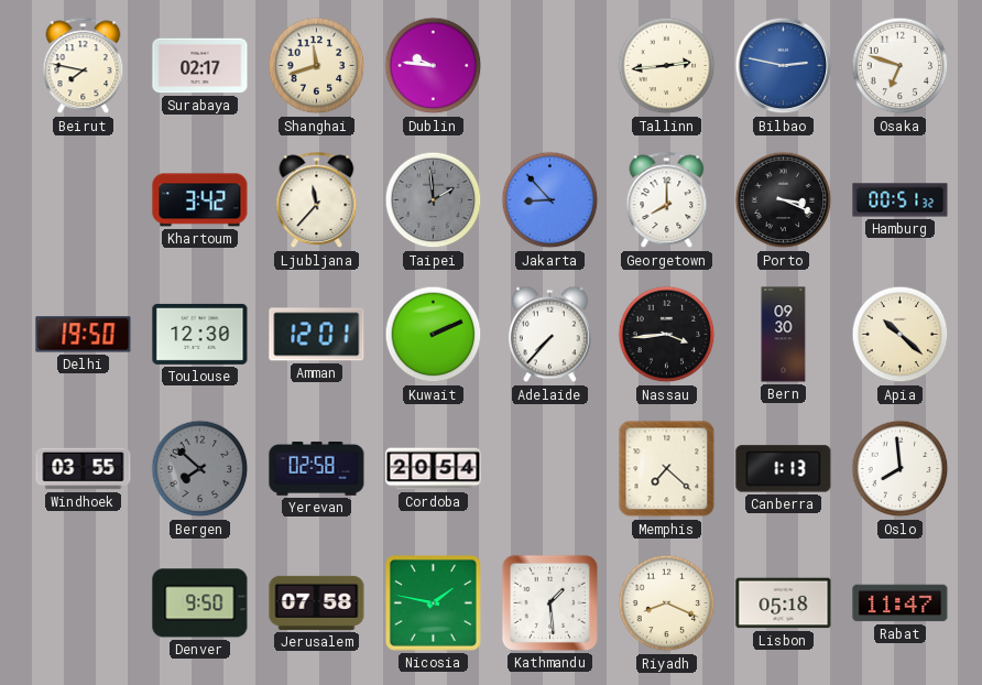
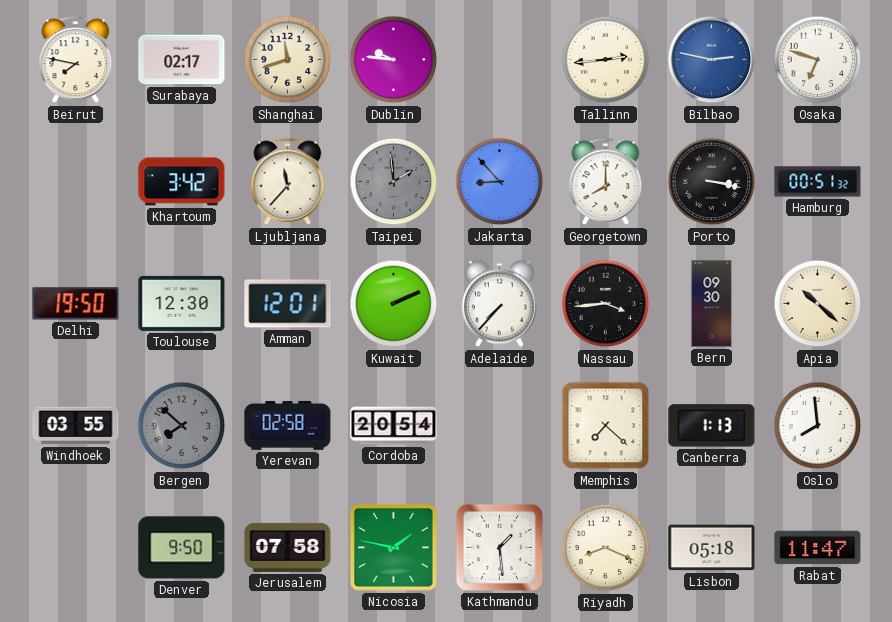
Porto: 3:19 -> 3:17
